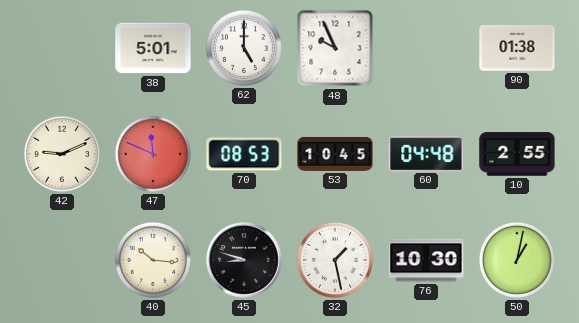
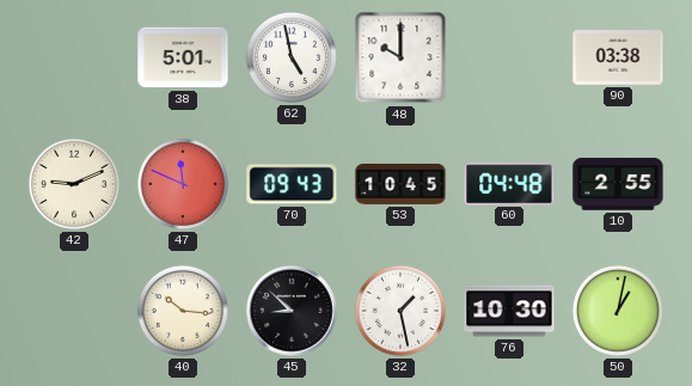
62: 5:00 -> 4:58
48: 9:56 -> 10:00
90: 01:38 -> 03:38
70: 08:53 -> 09:43
45: 8:48 -> 8:52
